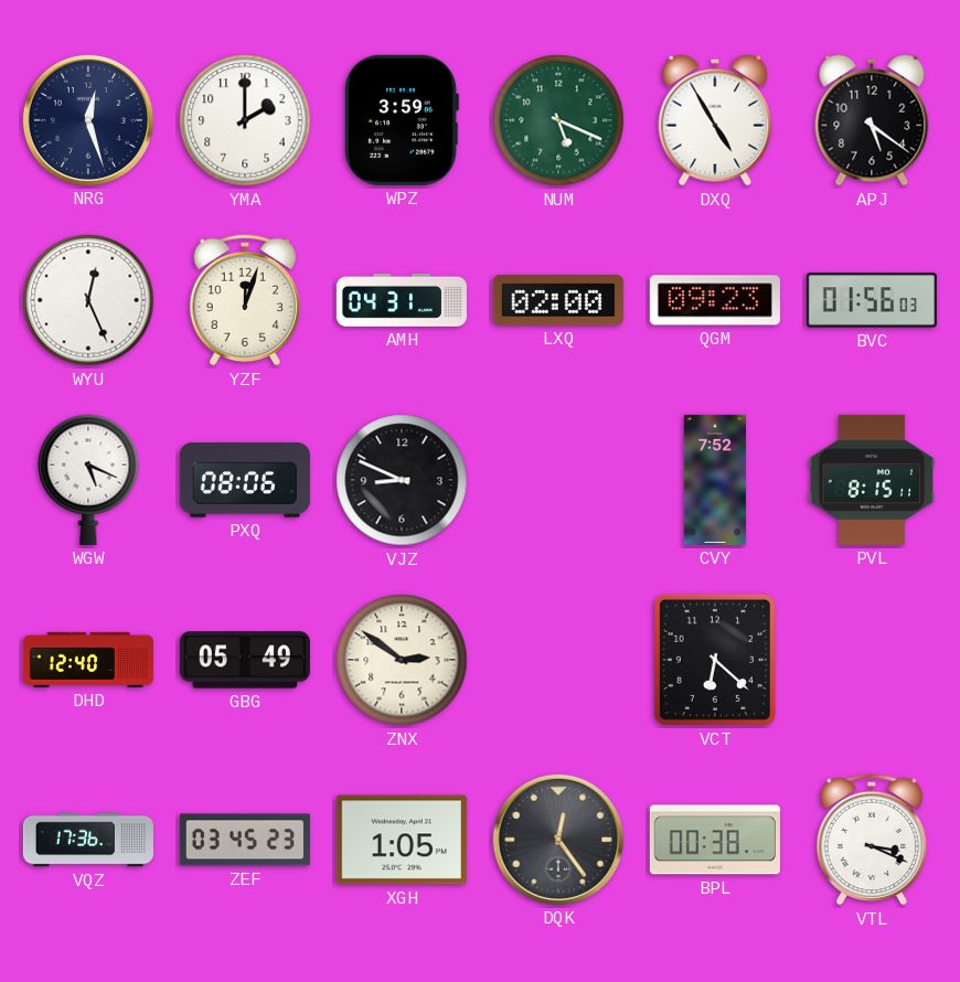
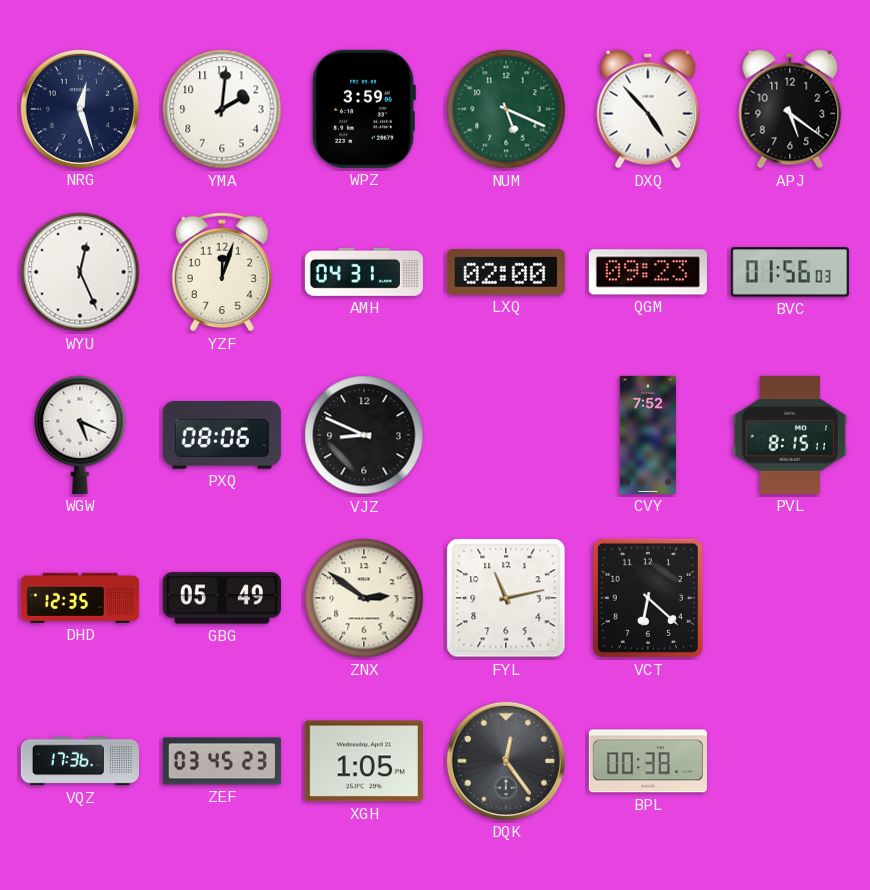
YMA: 2:00 -> 2:01
DXQ: 4:55 -> 4:53
DHD: 12:40 -> 12:35
FYL: none -> 11:13
VTL: 3:19 -> none
